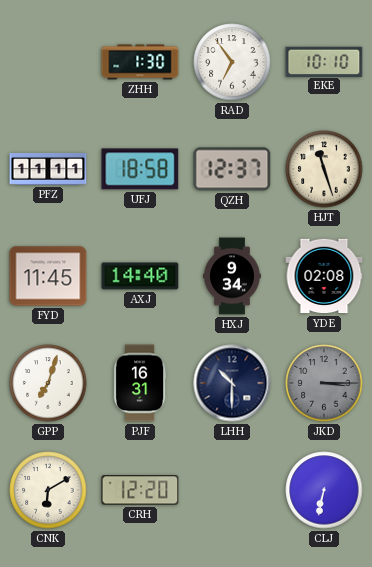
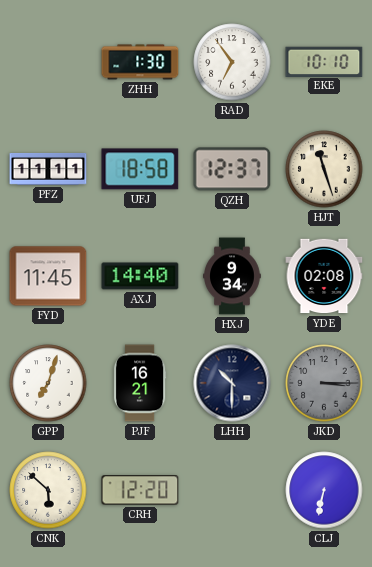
PJF: 16:31 -> 16:21
CNK: 6:10 -> 5:52
